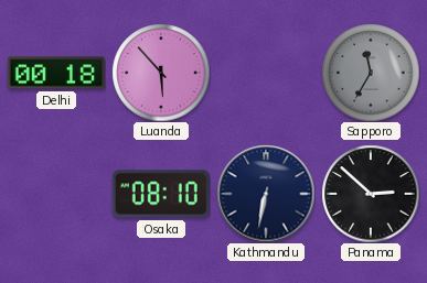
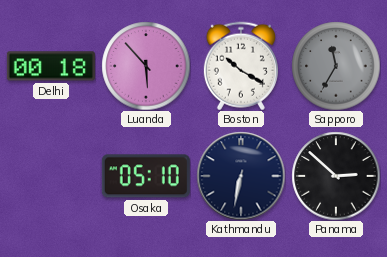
Boston: none -> 10:20
Osaka: 08:10 -> 05:10
